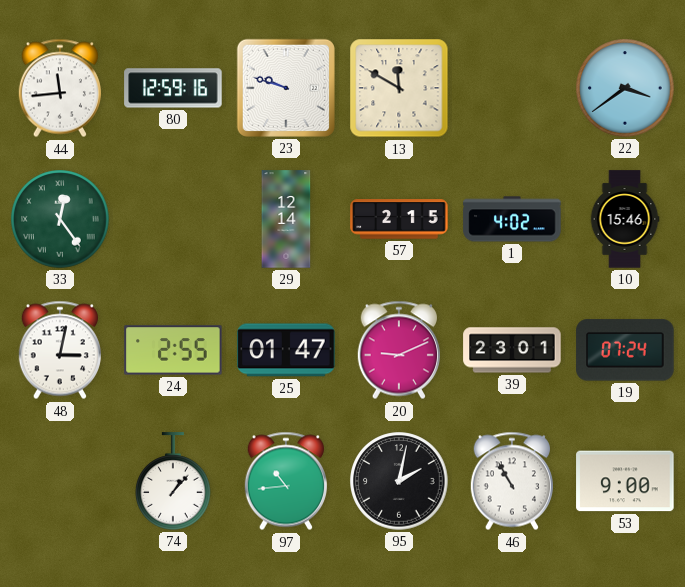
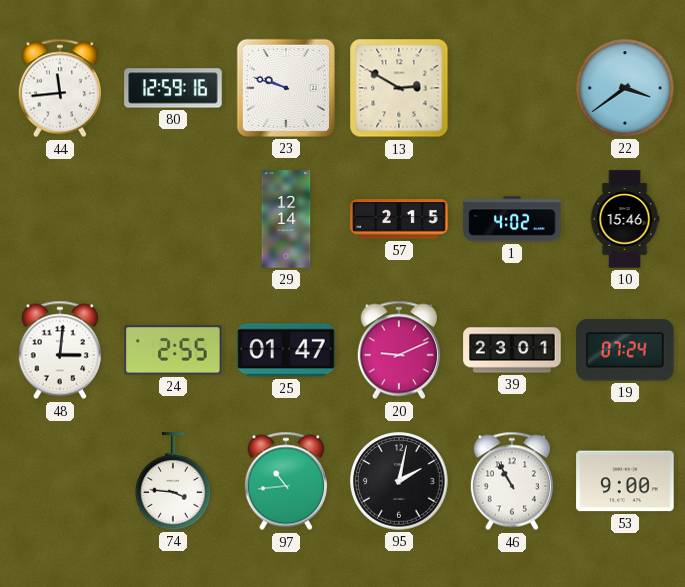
13: 11:50 -> 2:50
33: 12:24 -> none
48: 3:02 -> 3:01
74: 1:07 -> 3:46
